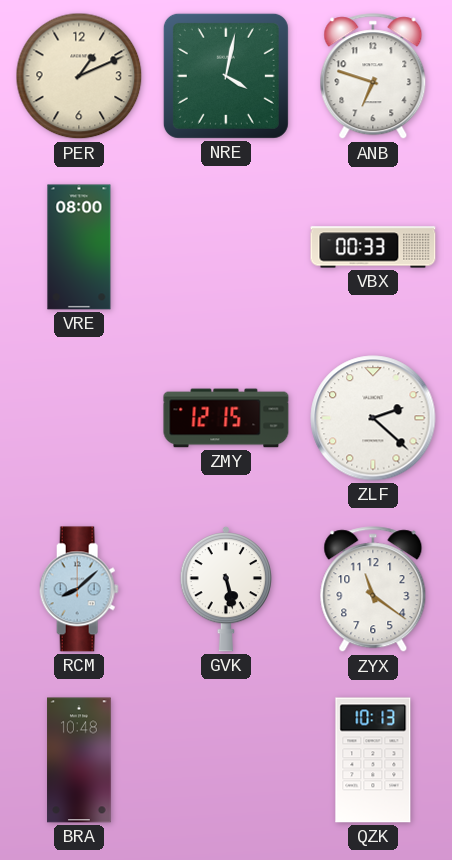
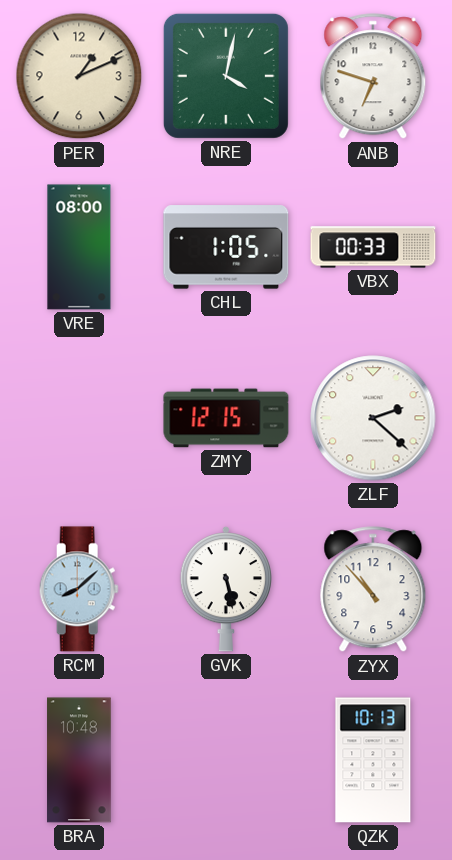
CHL: none -> 1:05
ZYX: 11:21 -> 10:53
